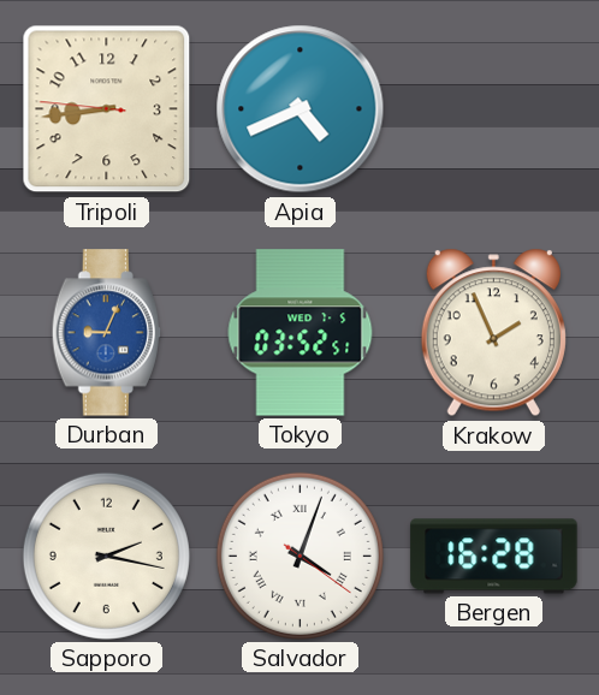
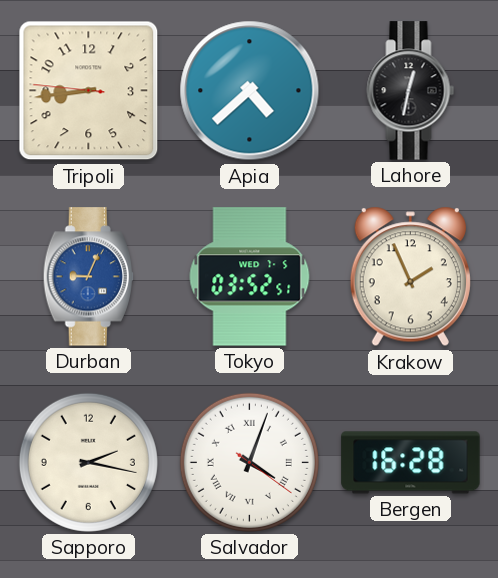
Apia: 4:41 -> 4:38
Lahore: none -> 12:32
